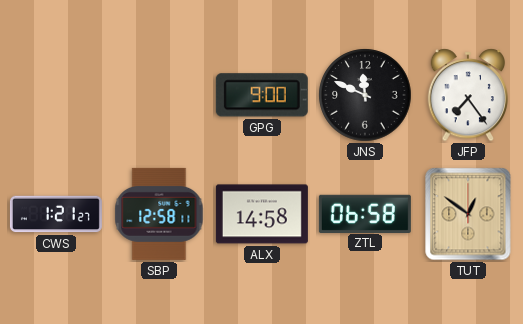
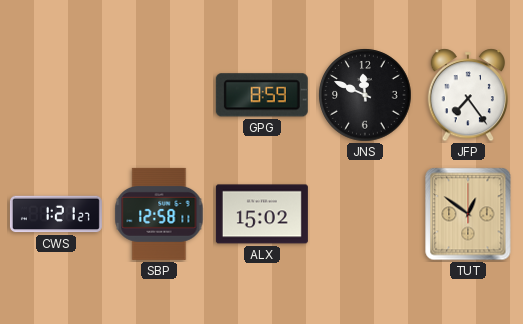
GPG: 9:00 -> 8:59
ALX: 14:58 -> 15:02
ZTL: 06:58 -> none
